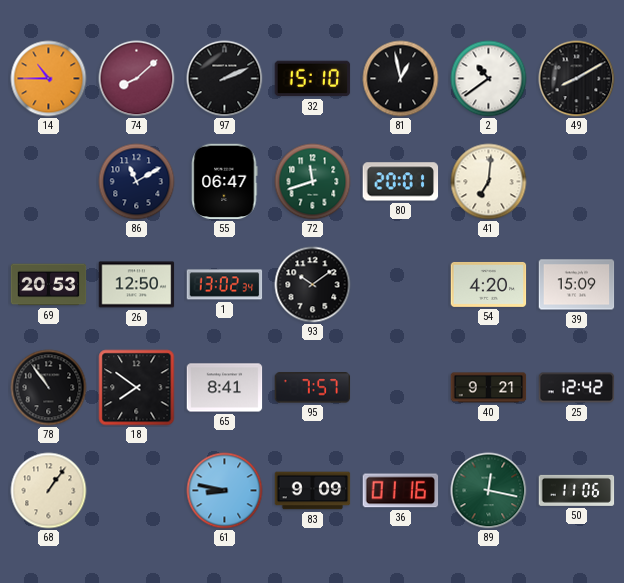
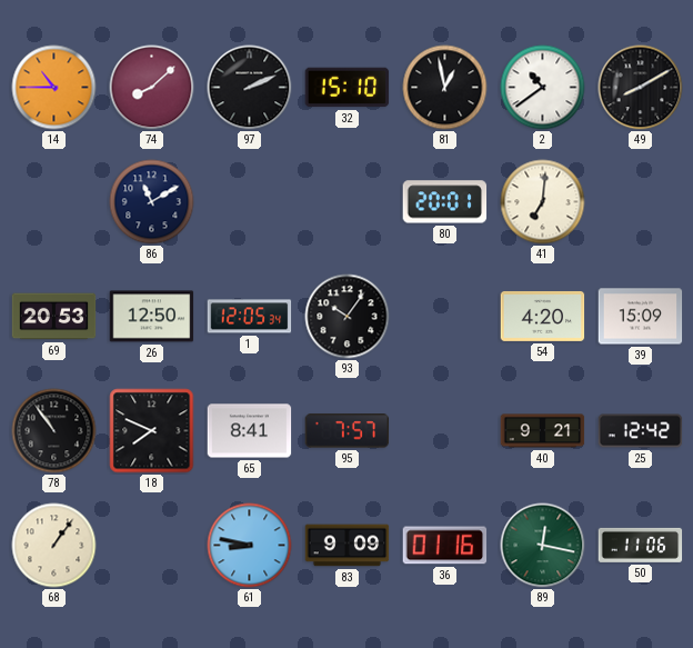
55: 06:47 -> none
72: 11:42 -> none
1: 13:02 -> 12:05
93: 10:09 -> 10:06
18: 7:51 -> 7:49
